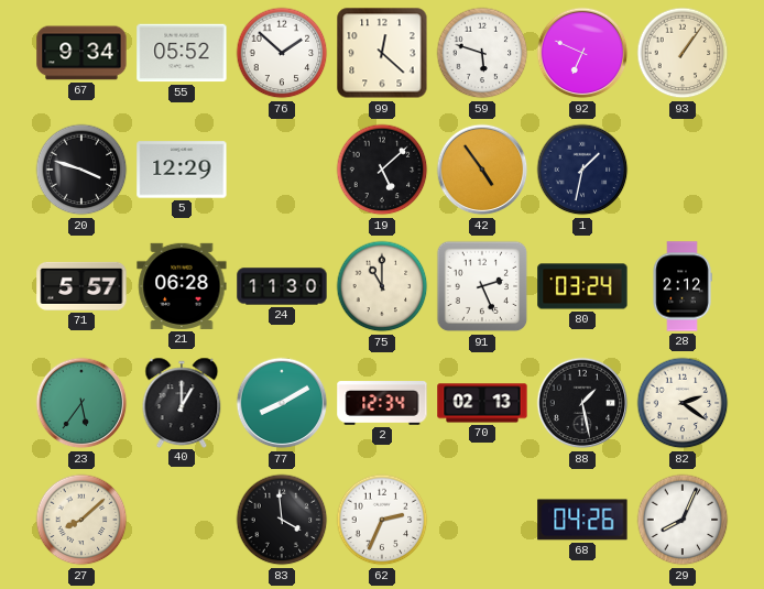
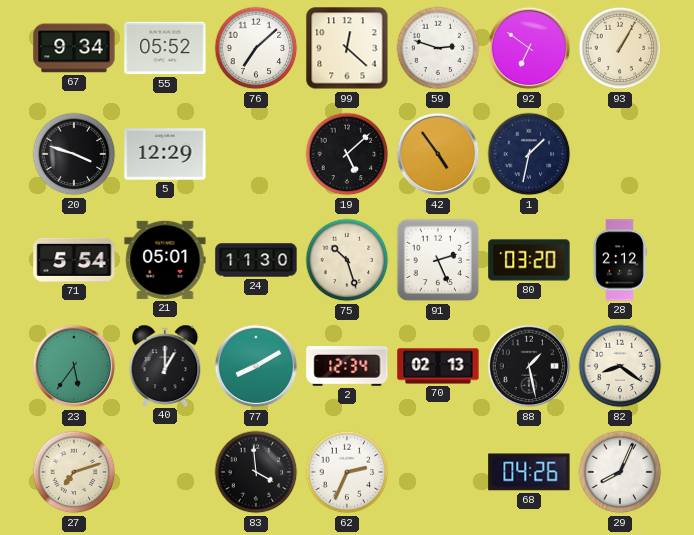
76: 1:52 -> 7:08
59: 5:48 -> 2:48
92: 6:49 -> 6:51
93: 1:06 -> 1:05
71: 5:57 -> 5:54
21: 06:28 -> 05:01
75: 11:00 -> 10:27
80: 03:24 -> 03:20
82: 2:21 -> 8:21
27: 8:08 -> 7:12
